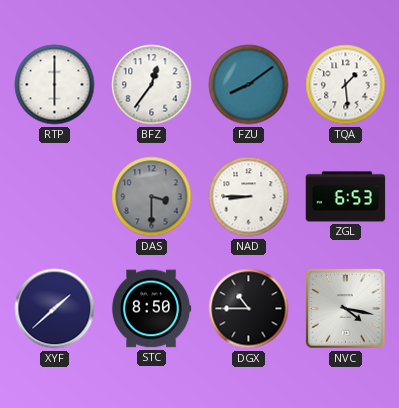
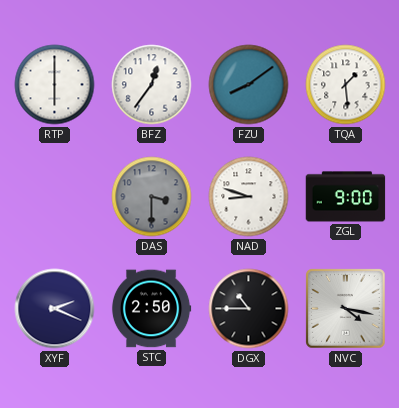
NAD: 8:45 -> 8:48
ZGL: 6:53 -> 9:00
XYF: 1:38 -> 2:19
STC: 8:50 -> 2:50
